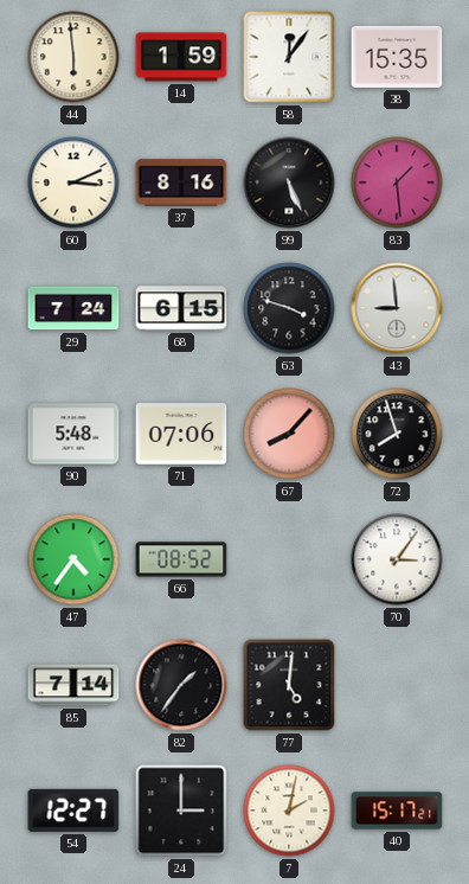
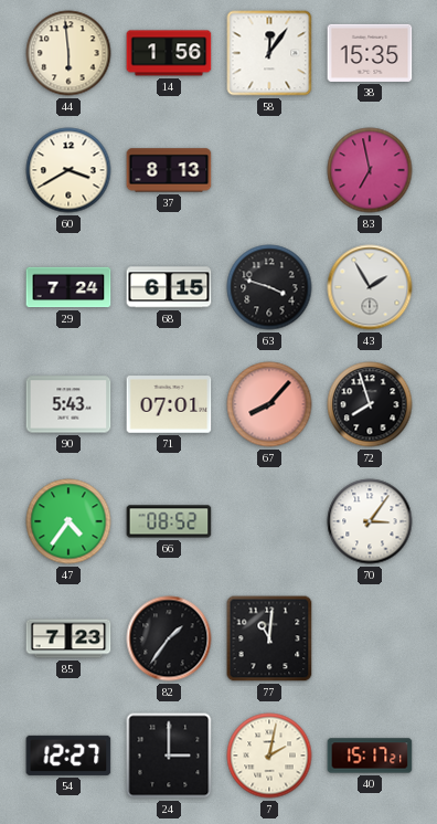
14: 1:59 -> 1:56
60: 3:11 -> 3:40
37: 8:16 -> 8:13
99: 5:26 -> none
83: 1:29 -> 6:58
43: 8:59 -> 1:55
90: 5:48 -> 5:43
71: 07:06 -> 07:01
85: 7:14 -> 7:23
77: 5:01 -> 11:01
